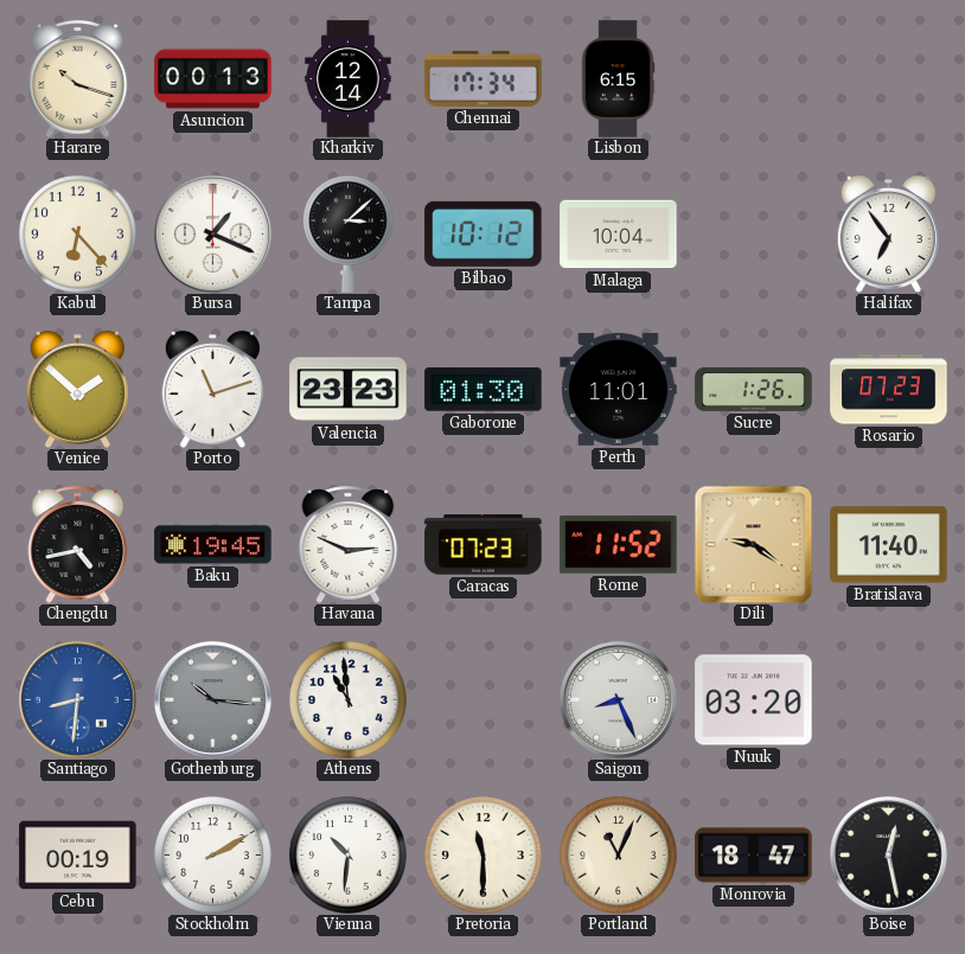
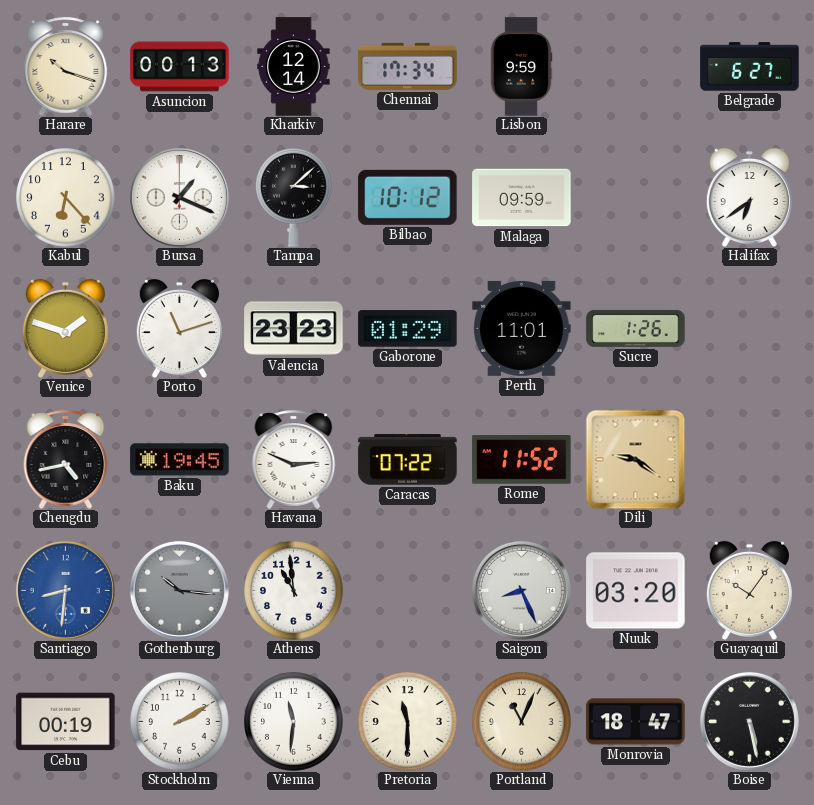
Lisbon: 6:15 -> 9:59
Belgrade: none -> 6:27
Malaga: 10:04 -> 09:59
Halifax: 6:54 -> 6:39
Venice: 1:52 -> 1:48
Gaborone: 01:30 -> 01:29
Rosario: 07:23 -> none
Caracas: 07:23 -> 07:22
Bratislava: 11:40 -> none
Guayaquil: none -> 10:06
Vienna: 10:31 -> 11:31
Boise: 12:28 -> 5:28
